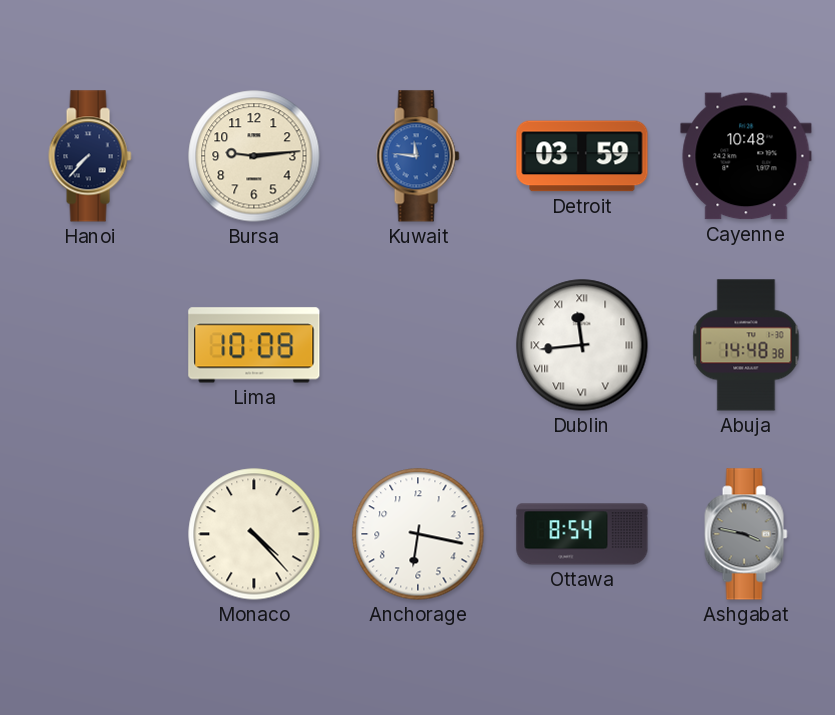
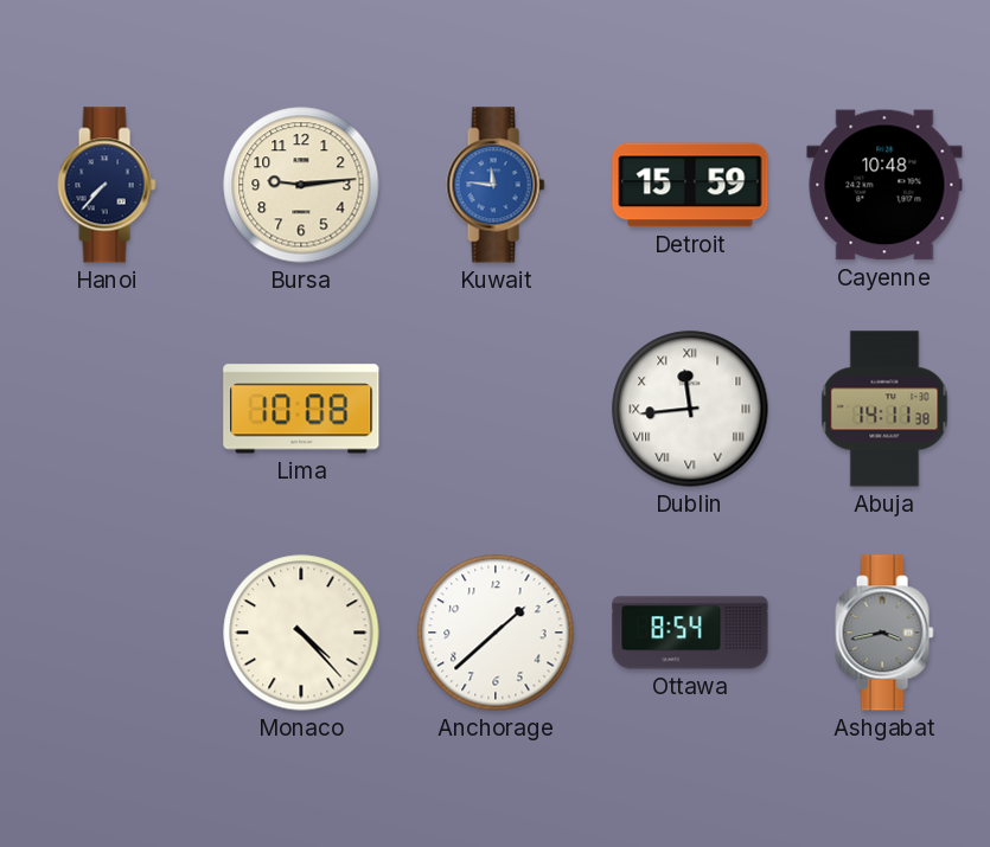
Detroit: 03:59 -> 15:59
Abuja: 14:48 -> 14:11
Anchorage: 6:17 -> 1:38
Ashgabat: 3:47 -> 3:43
